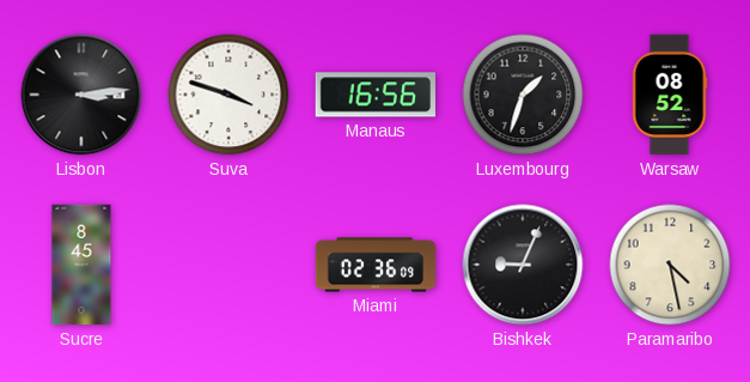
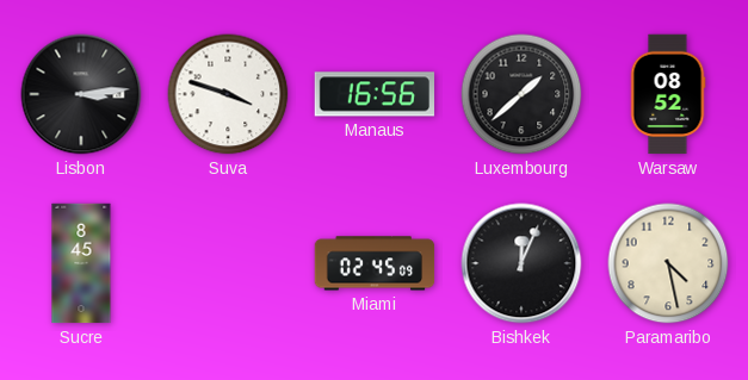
Luxembourg: 1:33 -> 1:38
Miami: 02:36 -> 02:45
Bishkek: 9:04 -> 12:04
